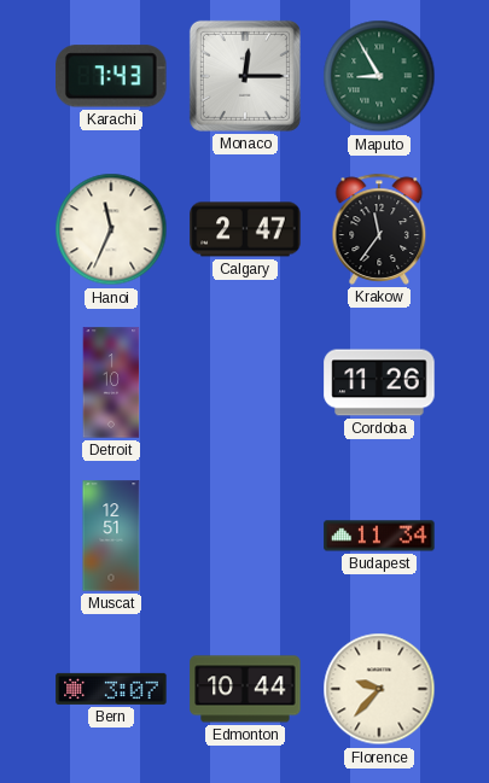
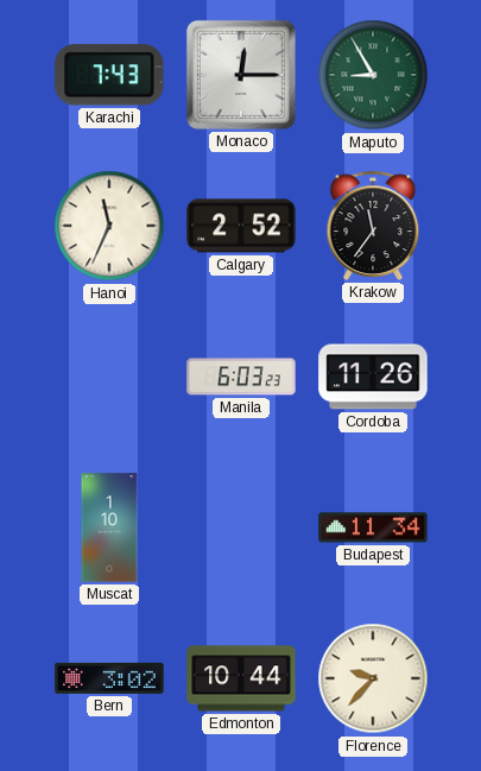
Calgary: 2:47 -> 2:52
Detroit: 1:10 -> none
Manila: none -> 6:03
Muscat: 12:51 -> 1:10
Bern: 3:07 -> 3:02
